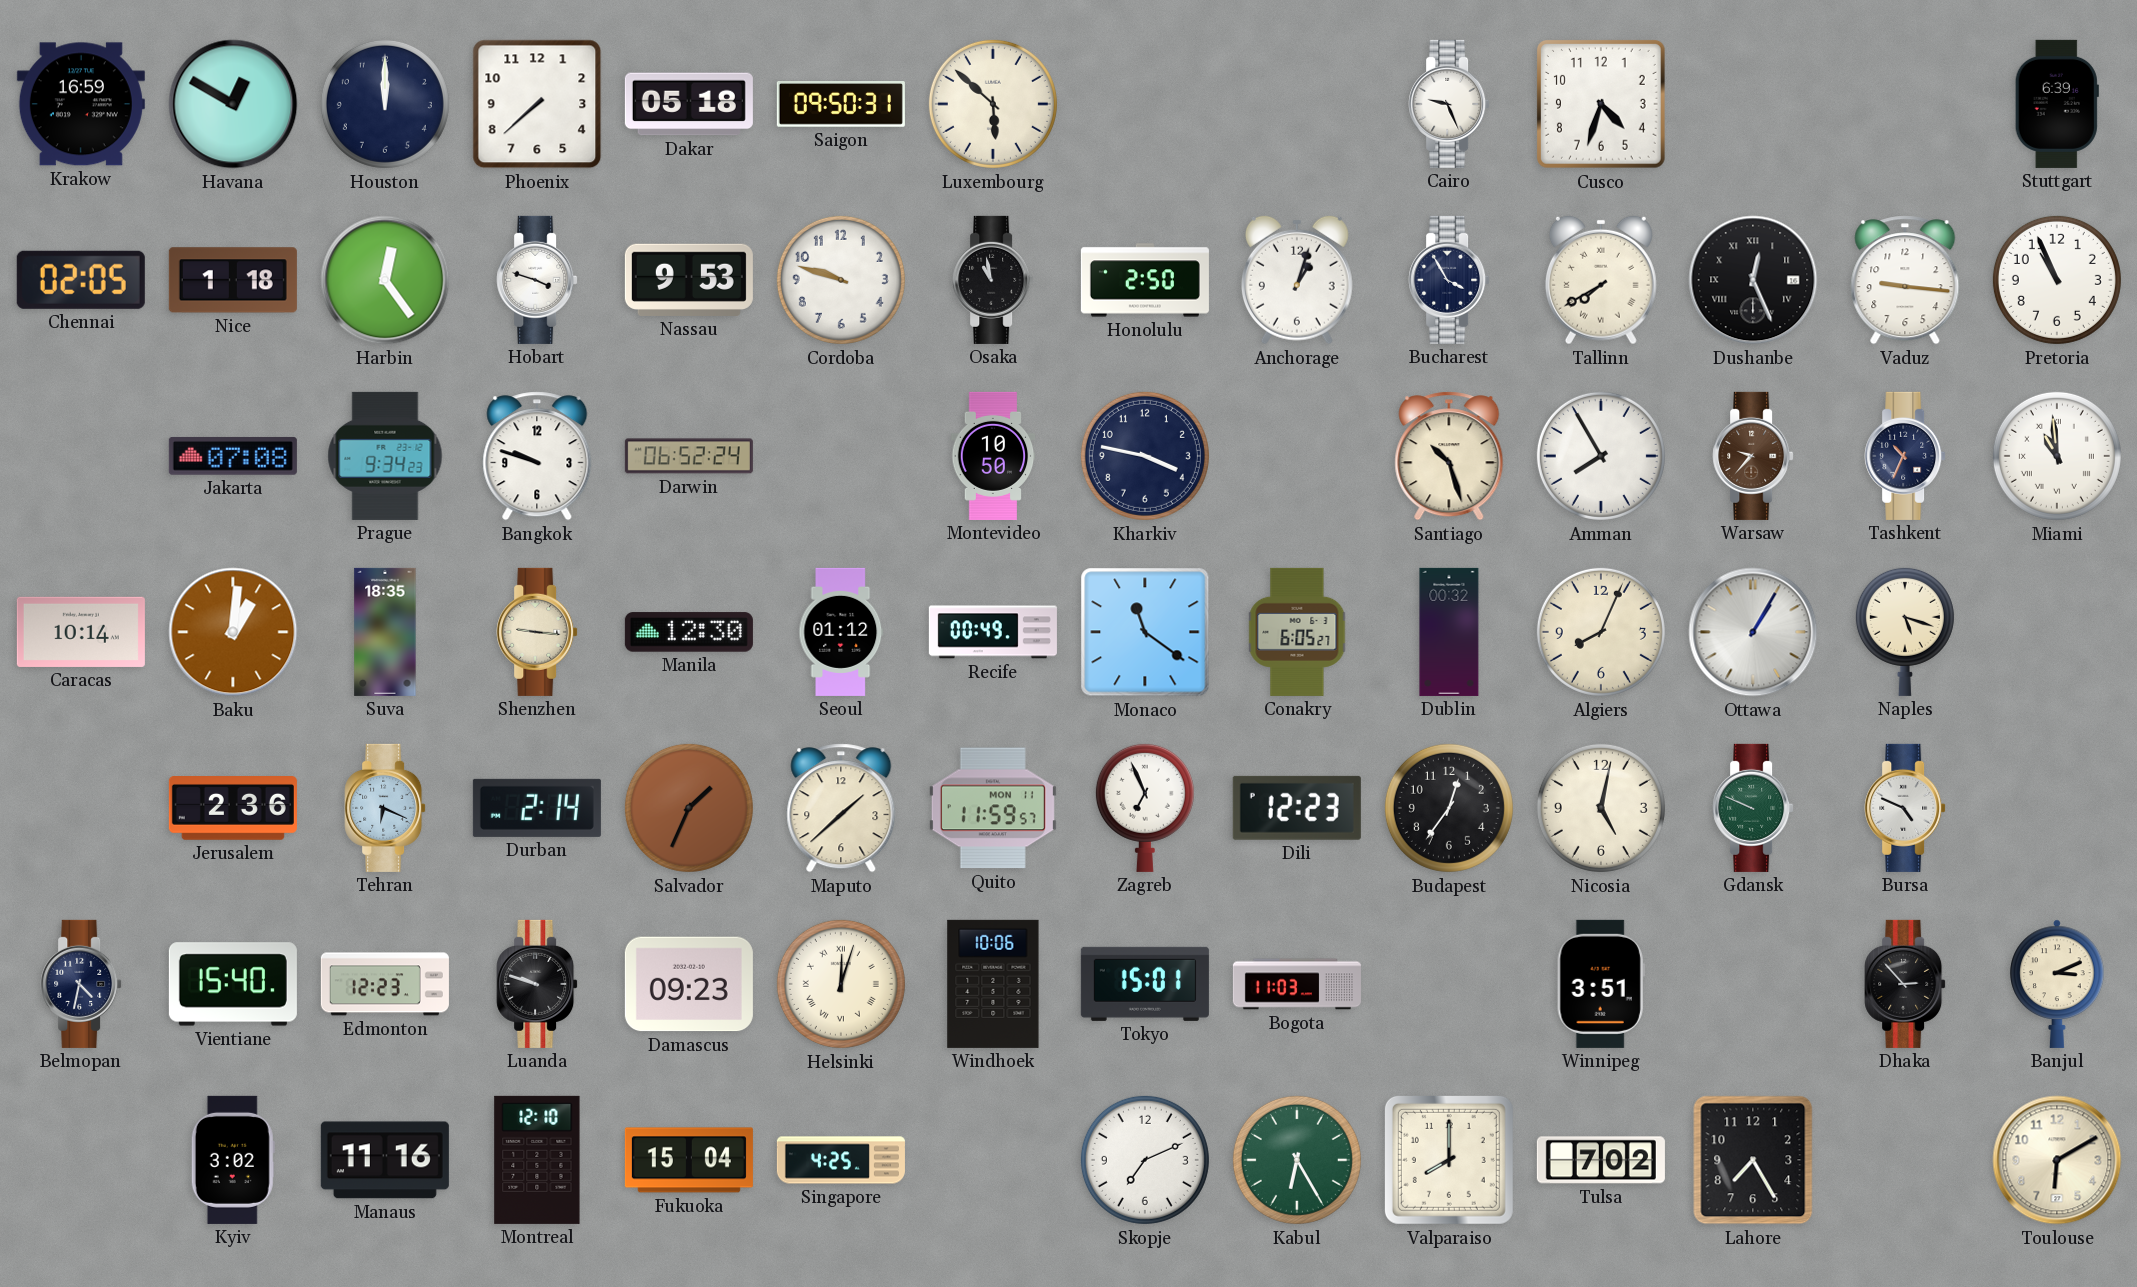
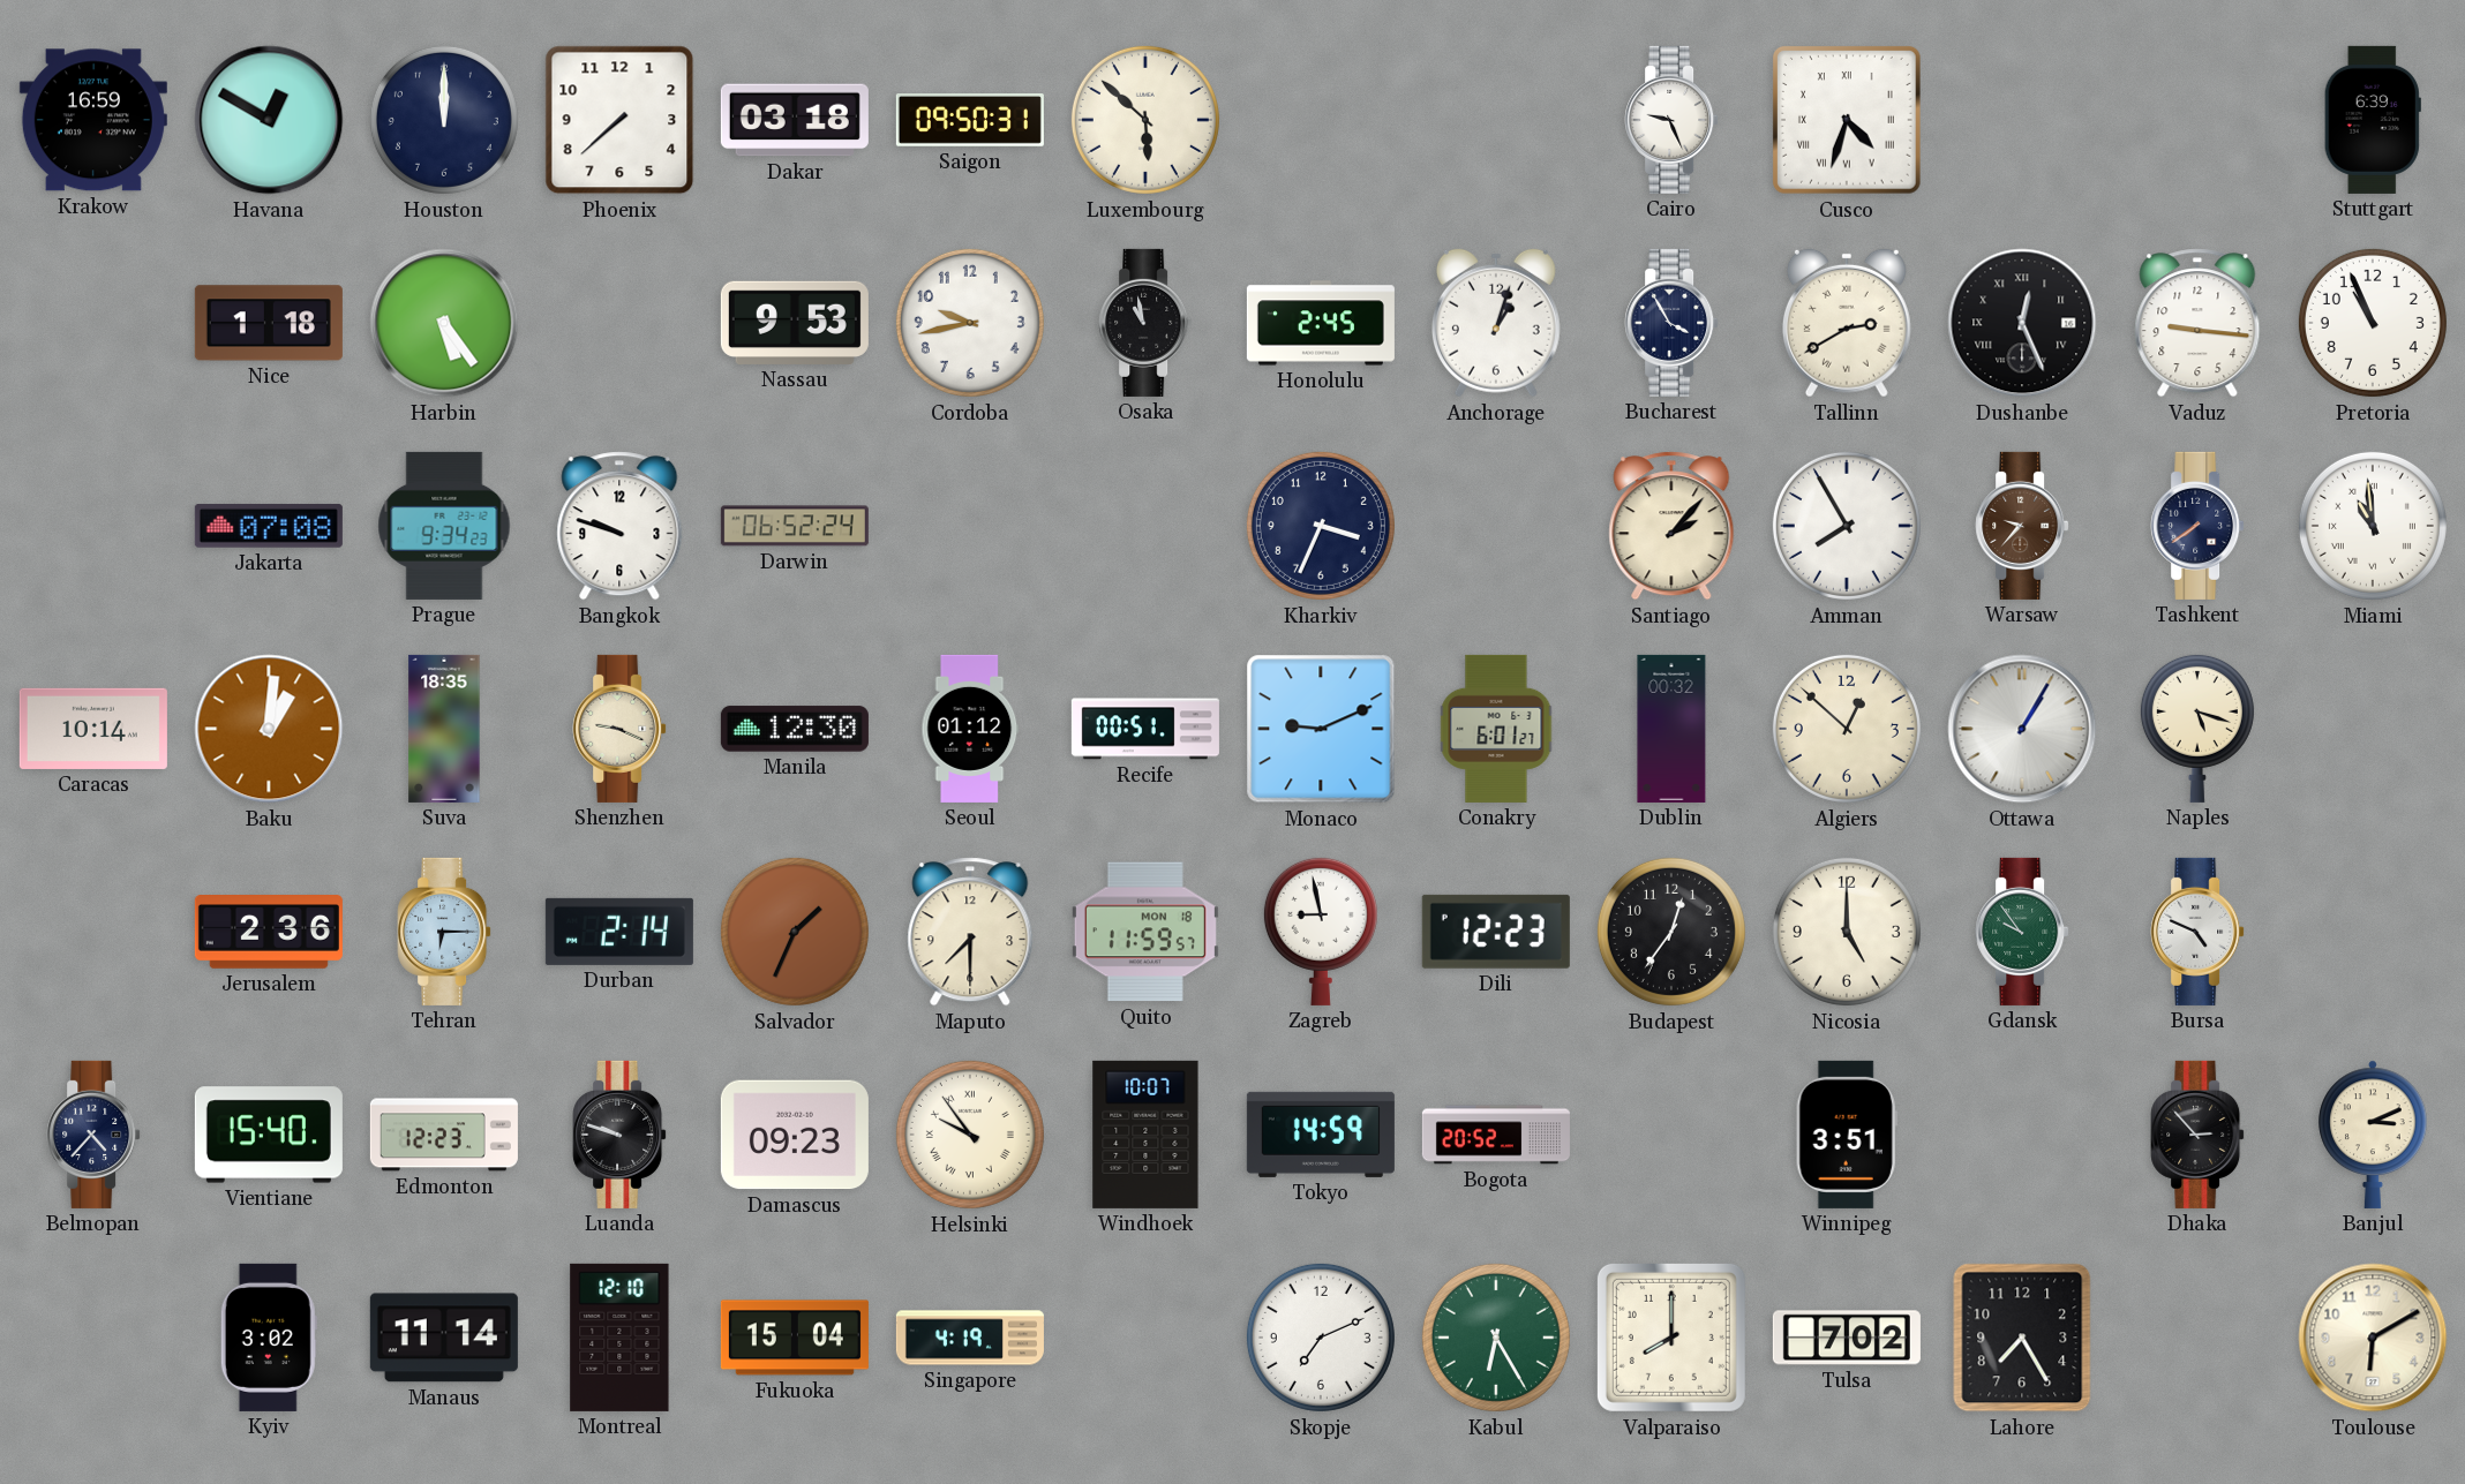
Dakar: 05:18 -> 03:18
Cusco numerals: Arabic -> Roman
Chennai: 02:05 -> none
Harbin: 12:24 -> 5:24
Hobart: 3:48 -> none
Cordoba: 9:48 -> 9:43
Honolulu: 2:50 -> 2:45
Tallinn: 7:40 -> 2:40
Montevideo: 10:50 -> none
Kharkiv: 3:47 -> 3:34
Santiago: 10:27 -> 2:07
Tashkent: 10:34 -> 7:39
Shenzhen: 9:16 -> 9:19
Recife: 00:49 -> 00:51
Monaco: 11:21 -> 9:11
Conakry: 6:05 -> 6:01
Algiers: 8:04 -> 12:52
Tehran: 6:19 -> 6:15
Maputo: 1:38 -> 7:30
Quito date: MON 11 -> MON 18
Zagreb: 6:56 -> 8:58
Nicosia: 5:02 -> 5:00
Gdansk: 9:49 -> 9:54
Belmopan: 4:32 -> 4:37
Helsinki: 12:03 -> 9:54
Windhoek: 10:06 -> 10:07
Tokyo: 15:01 -> 14:59
Bogota: 11:03 -> 20:52
Manaus: 11:16 -> 11:14
Singapore: 4:25 -> 4:19
